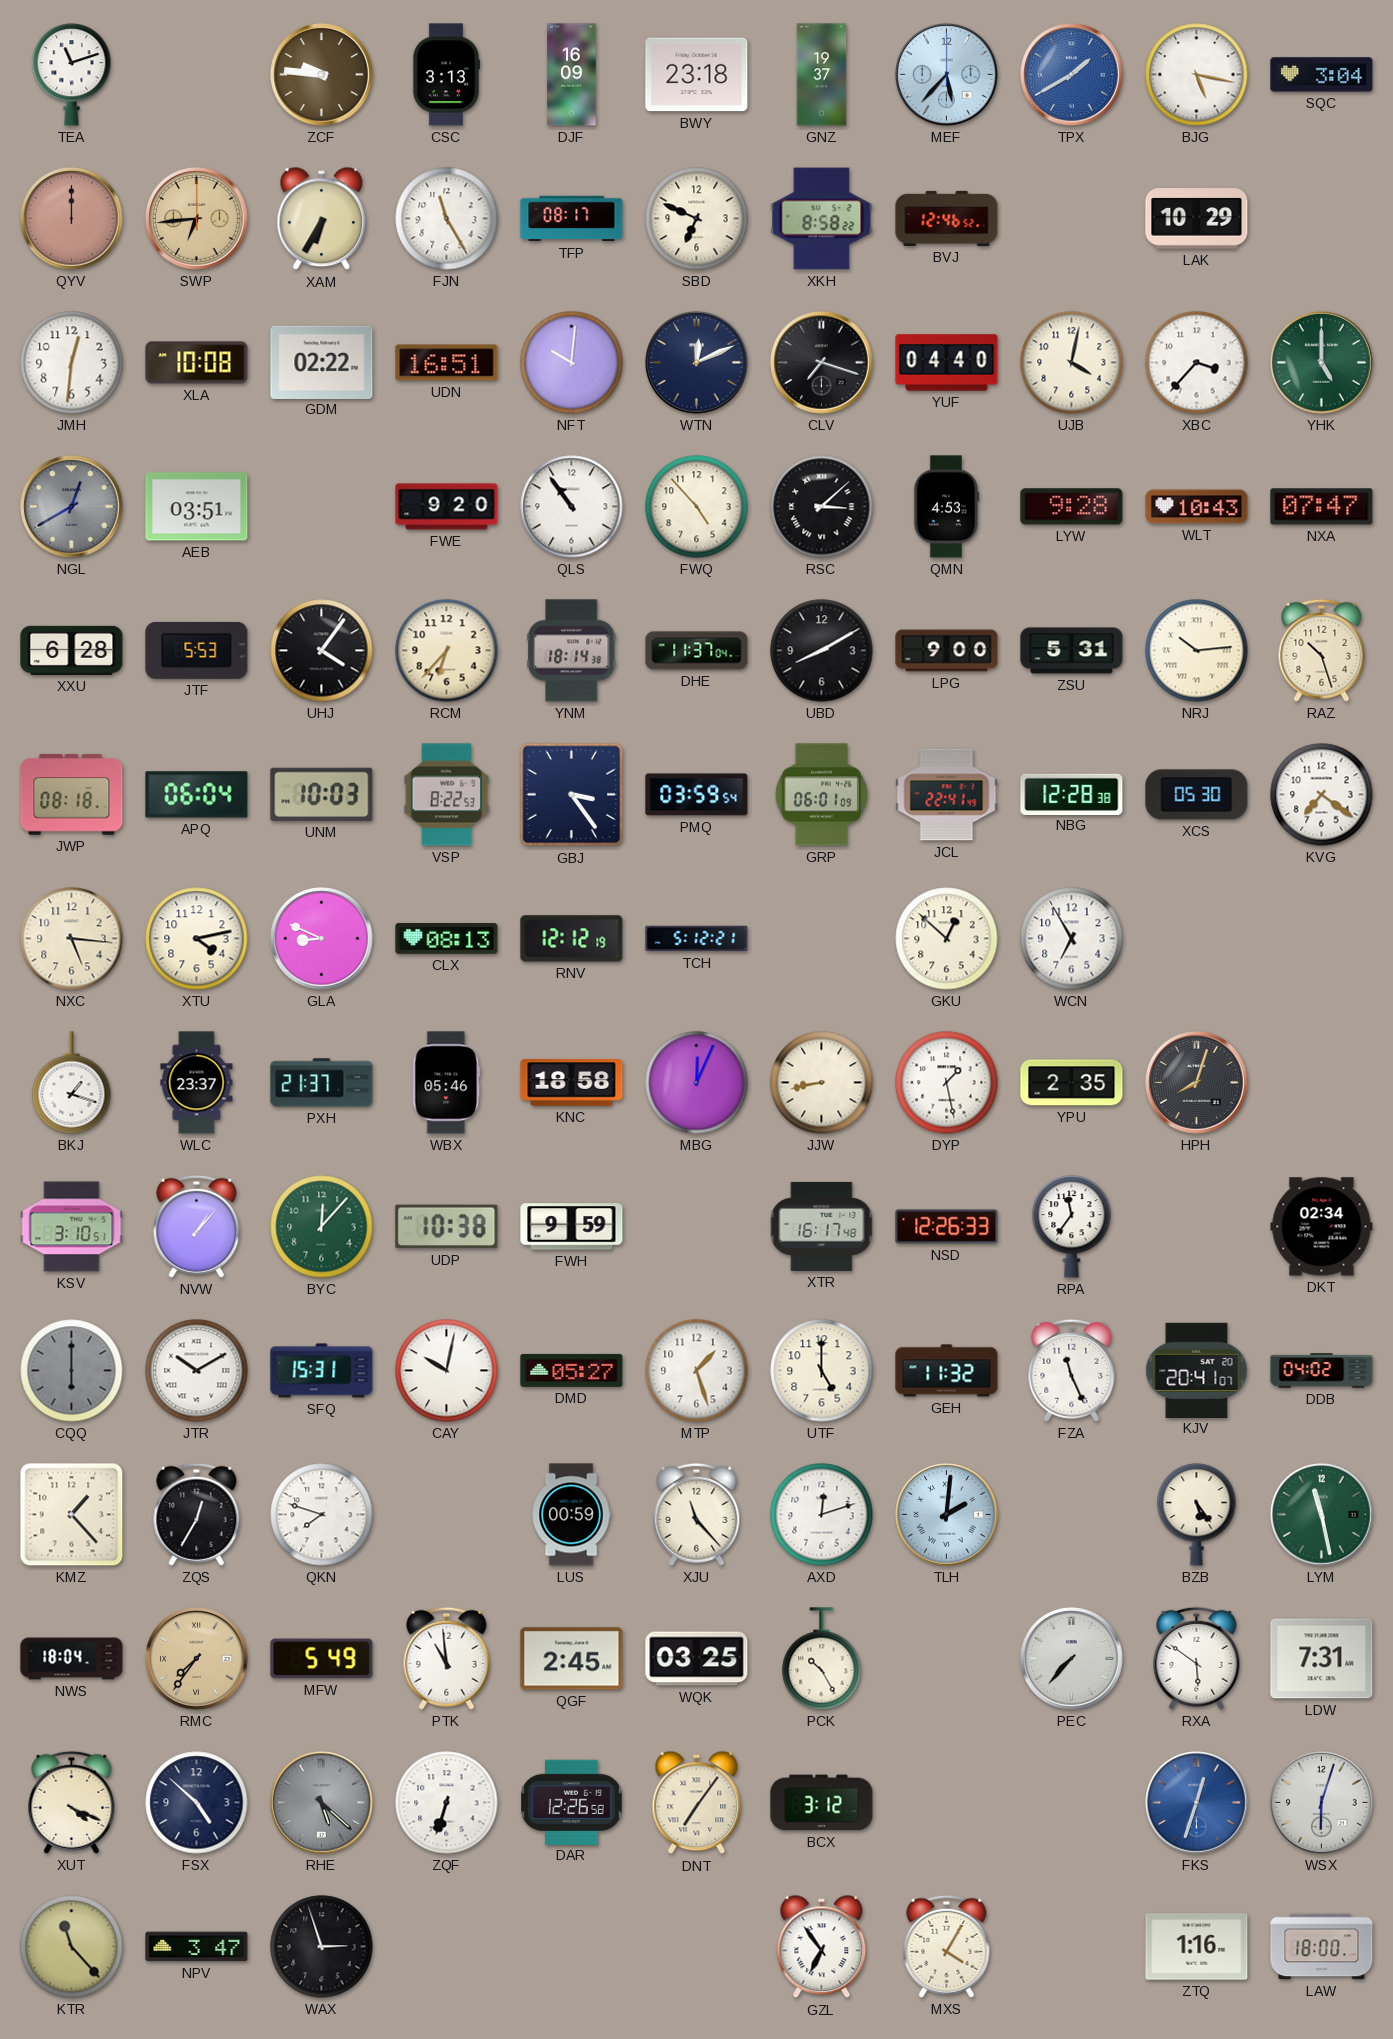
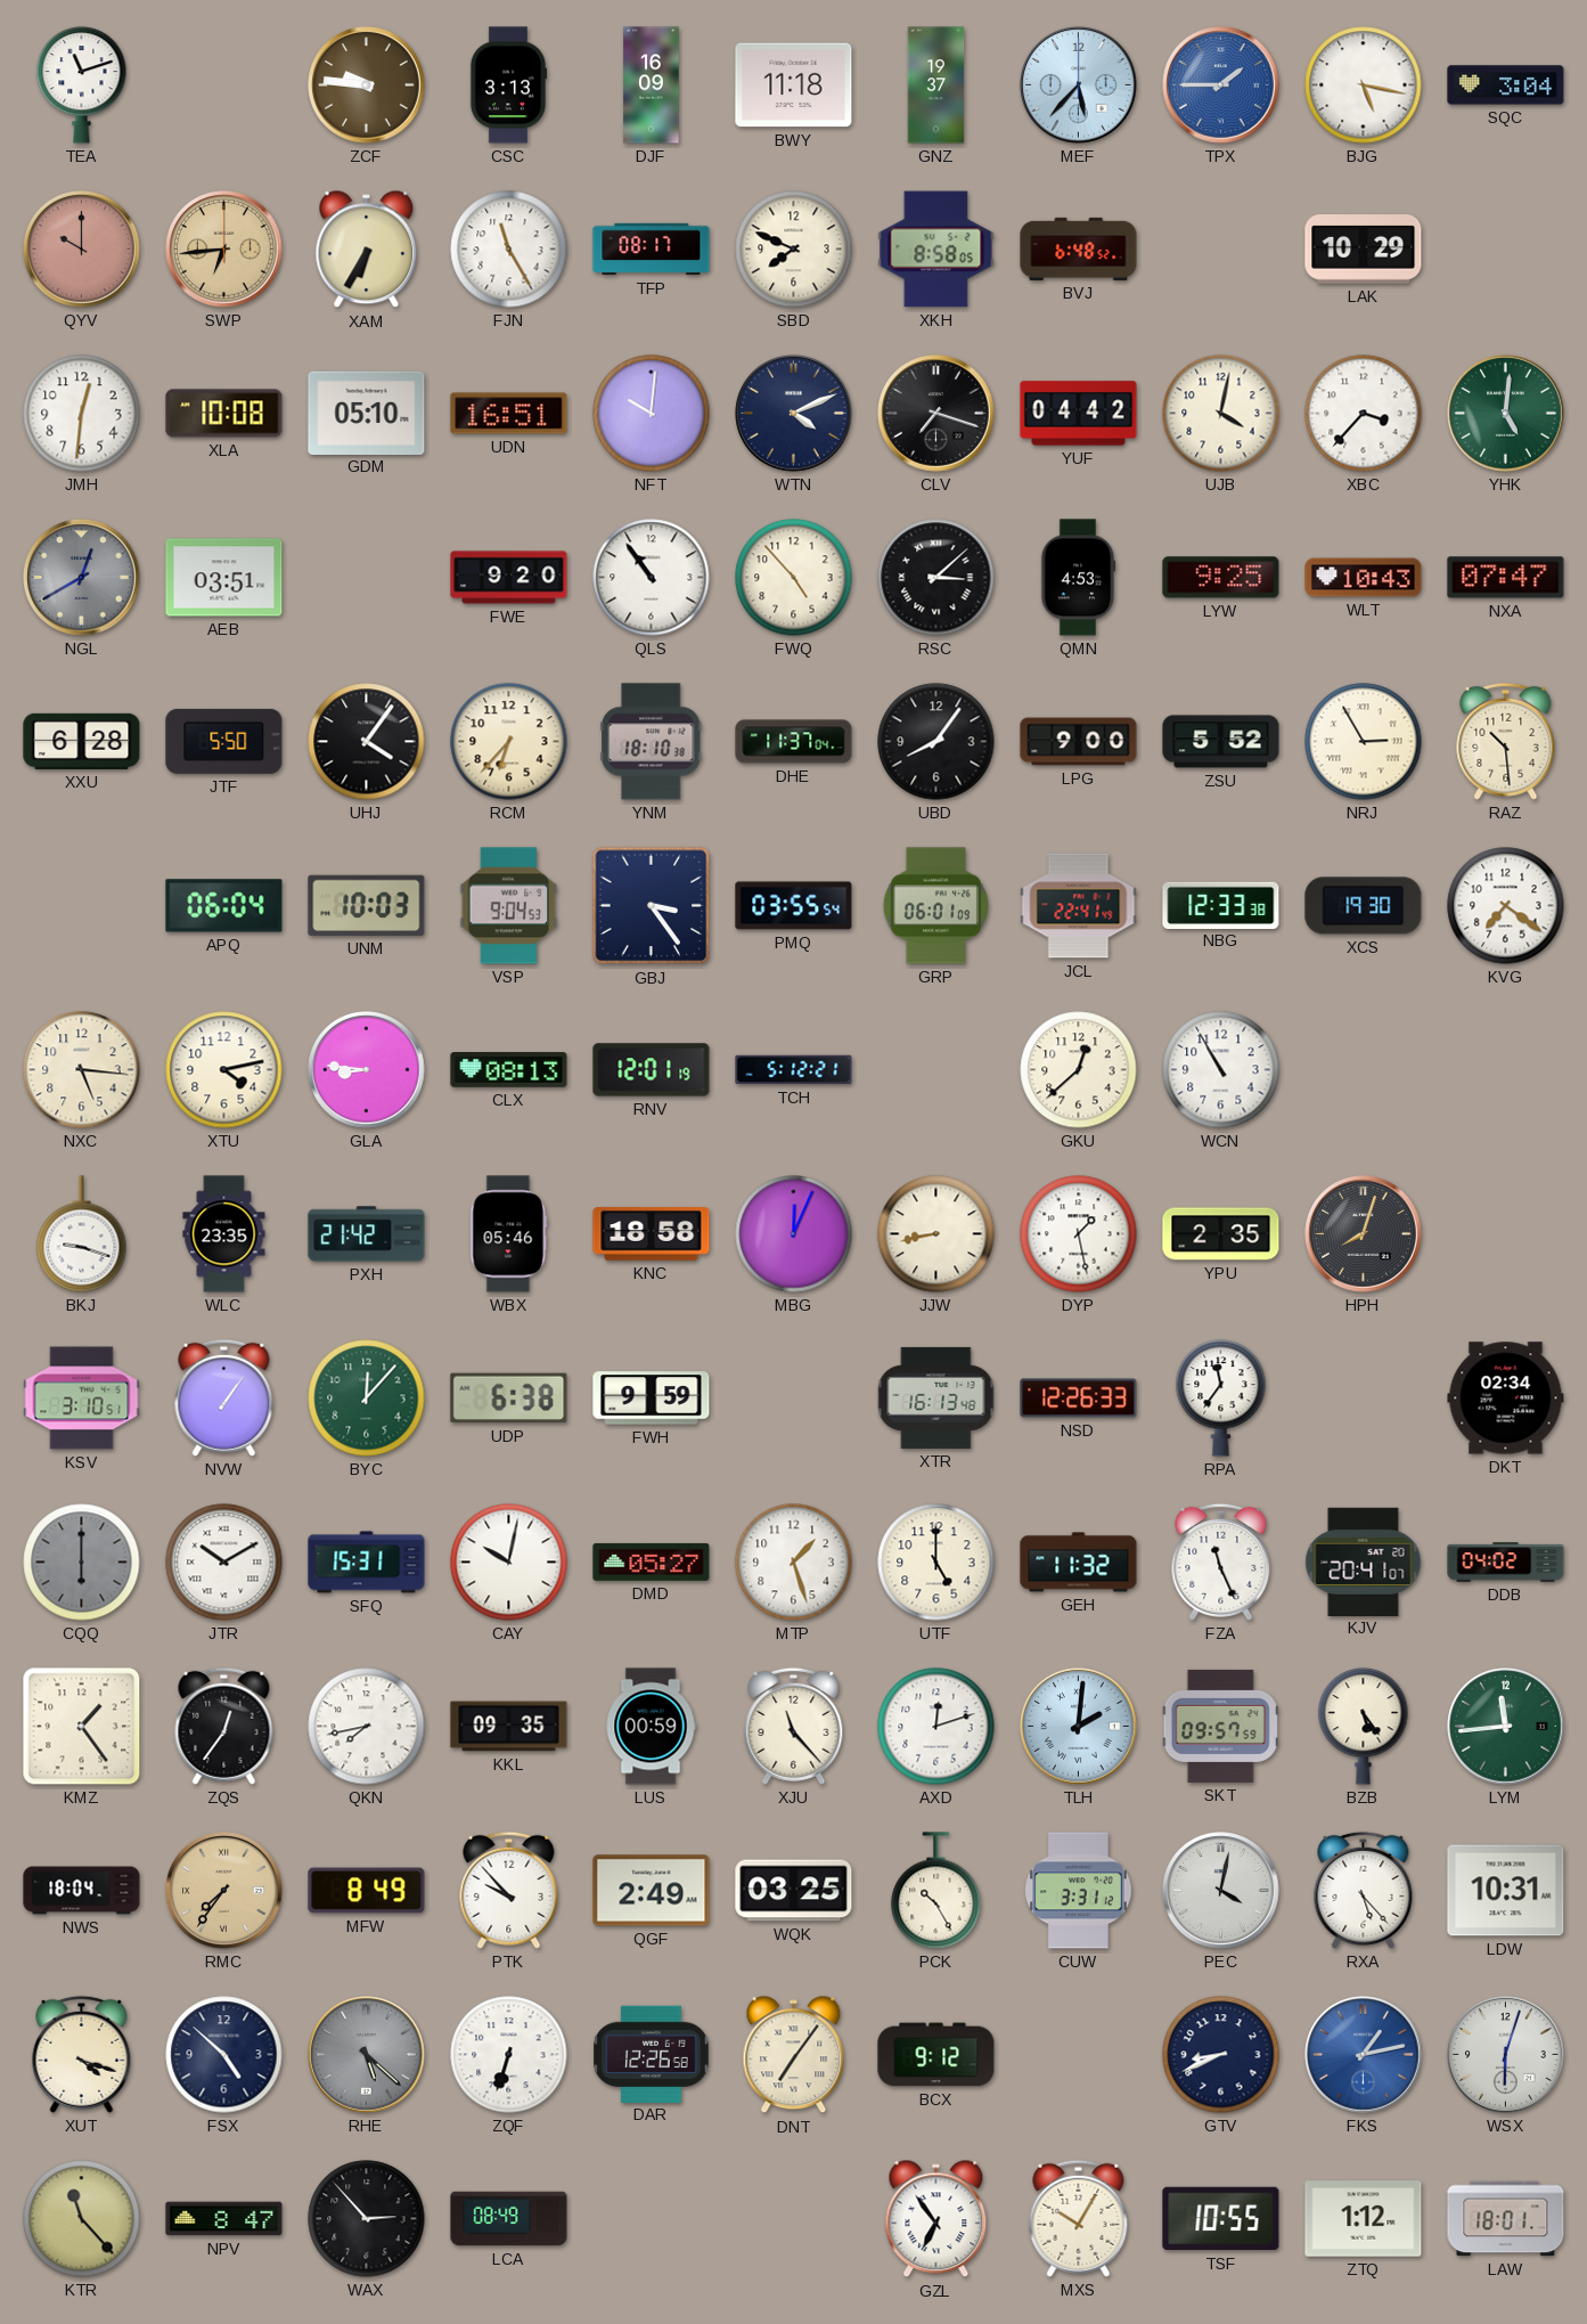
BWY: 23:18 -> 11:18
TPX: 1:40 -> 1:45
QYV: 12:00 -> 10:00
SBD: 6:49 -> 7:49
XKH: 8:58:22 -> 8:58:05
BVJ: 12:46 -> 6:48
GDM: 02:22 -> 05:10
WTN: 12:11 -> 4:11
YUF: 04:40 -> 04:42
YHK: 5:00 -> 5:01
LYW: 9:28 -> 9:25
JTF: 5:53 -> 5:50
YNM: 18:14 -> 18:10
UBD: 8:10 -> 8:06
ZSU: 5:31 -> 5:52
NRJ: 10:14 -> 2:55
RAZ: 10:27 -> 10:29
JWP: 08:18 -> none
VSP: 8:22 -> 9:04
PMQ: 03:59 -> 03:55
NBG: 12:28 -> 12:33
XCS: 05:30 -> 19:30
GLA: 8:49 -> 8:46
RNV: 12:12 -> 12:01
GKU: 12:52 -> 12:38
WCN: 6:55 -> 10:55
BKJ: 1:18 -> 9:18
WLC: 23:37 -> 23:35
PXH: 21:37 -> 21:42
NVW: 1:07 -> 1:06
UDP: 10:38 -> 6:38
XTR: 16:17 -> 16:13
KMZ: 1:23 -> 1:24
ZQS: 12:35 -> 12:36
QKN: 7:48 -> 7:43
KKL: none -> 09:35
SKT: none -> 09:57
LYM: 11:28 -> 11:44
MFW: 5:49 -> 8:49
PTK: 10:59 -> 9:53
QGF: 2:45 -> 2:49
CUW: none -> 3:31
PEC: 7:37 -> 4:02
RXA: 5:51 -> 5:23
LDW: 7:31 -> 10:31
XUT: 4:19 -> 4:18
BCX: 3:12 -> 9:12
GTV: none -> 8:41
FKS: 12:33 -> 1:13
NPV: 3:47 -> 8:47
WAX: 2:57 -> 2:53
LCA: none -> 08:49
MXS: 4:05 -> 10:05
TSF: none -> 10:55
ZTQ: 1:16 -> 1:12
LAW: 18:00 -> 18:01
